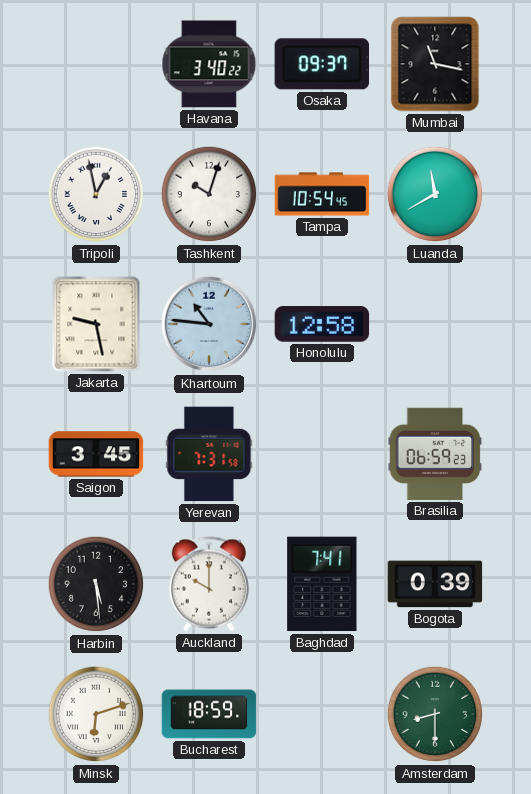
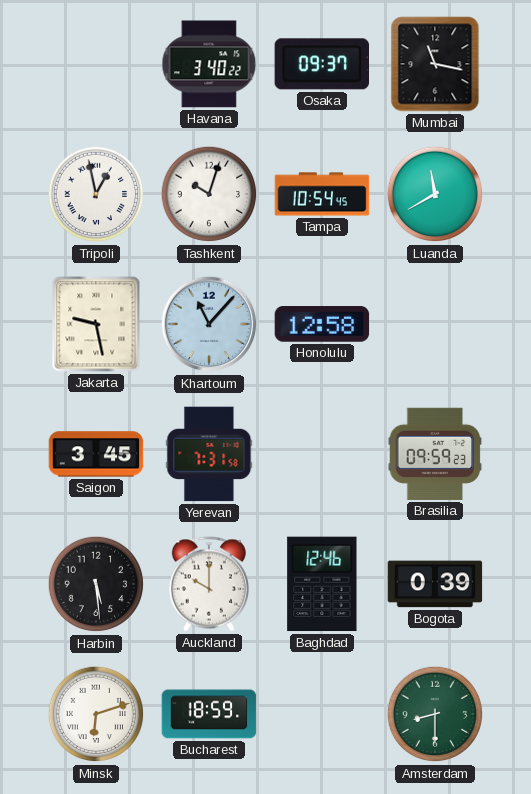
Khartoum: 10:46 -> 11:07
Brasilia: 06:59 -> 09:59
Baghdad: 7:41 -> 12:46
